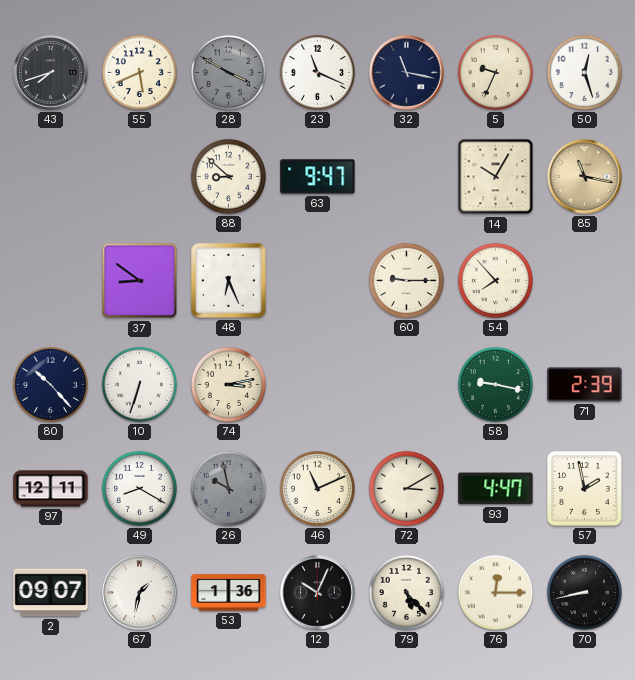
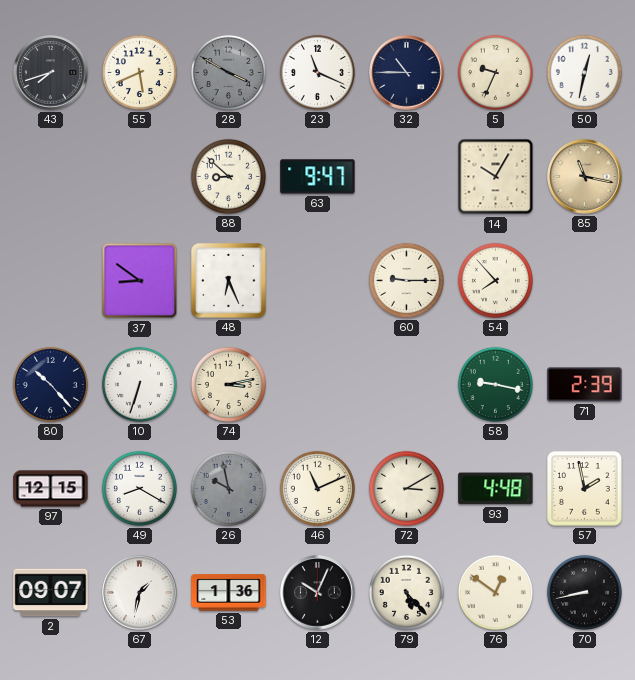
32: 11:17 -> 10:45
50: 12:27 -> 12:32
97: 12:11 -> 12:15
93: 4:47 -> 4:48
76: 12:15 -> 12:51
